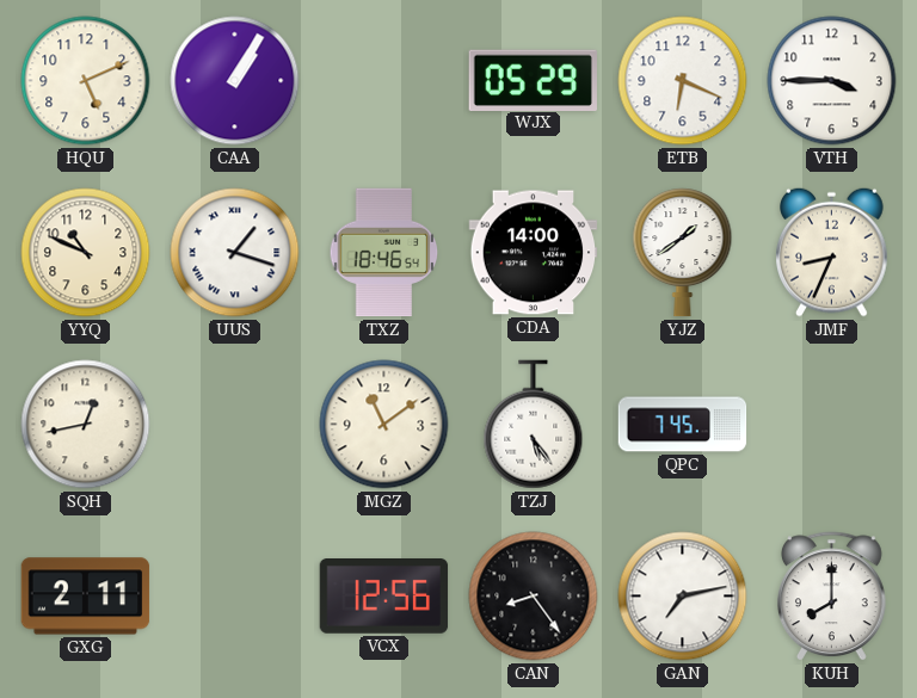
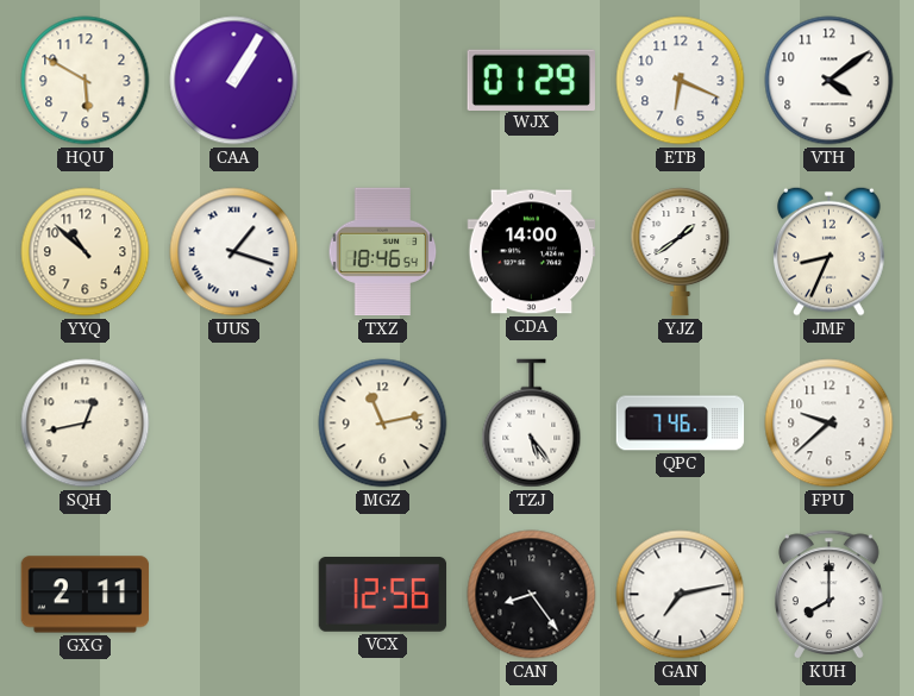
HQU: 5:11 -> 5:50
WJX: 05:29 -> 01:29
VTH: 3:45 -> 4:09
YYQ: 10:49 -> 10:52
MGZ: 11:09 -> 11:13
QPC: 7:45 -> 7:46
FPU: none -> 9:38
